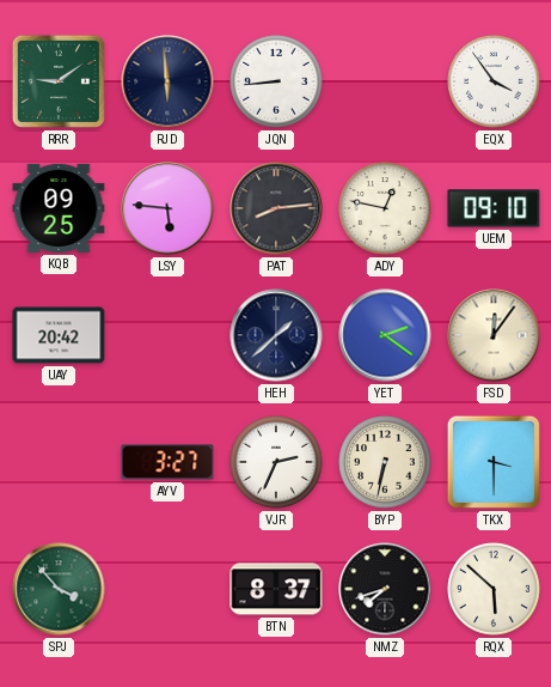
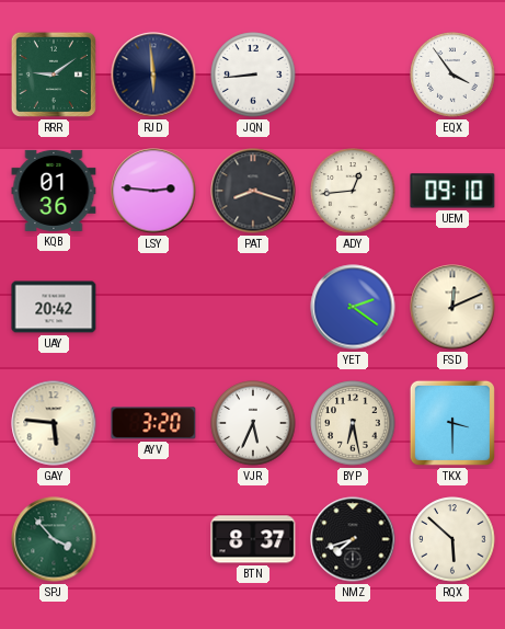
KQB: 09:25 -> 01:36
LSY: 5:46 -> 2:46
PAT: 8:14 -> 8:18
ADY: 12:47 -> 12:44
HEH: 1:38 -> none
FSD: 12:06 -> 12:11
GAY: none -> 5:46
AYV: 3:27 -> 3:20
VJR: 2:34 -> 5:34
BYP: 6:32 -> 6:28
